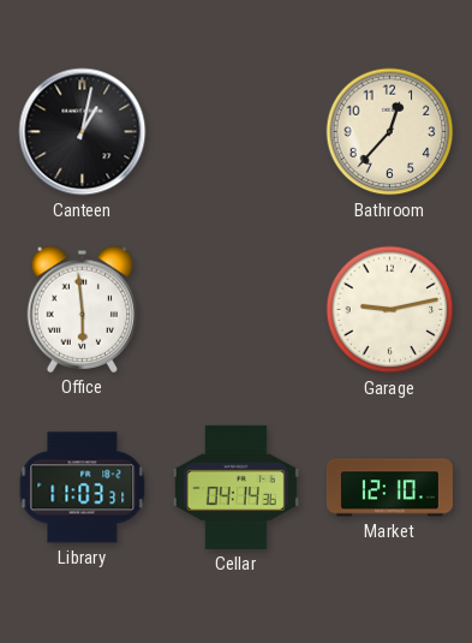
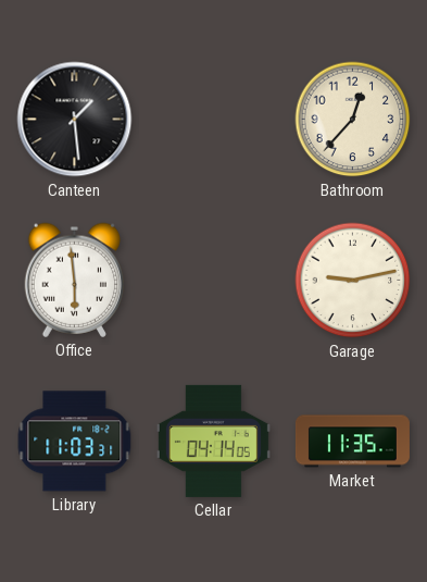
Canteen: 1:02 -> 1:29
Cellar: 04:14:36 -> 04:14:05
Market: 12:10 -> 11:35
